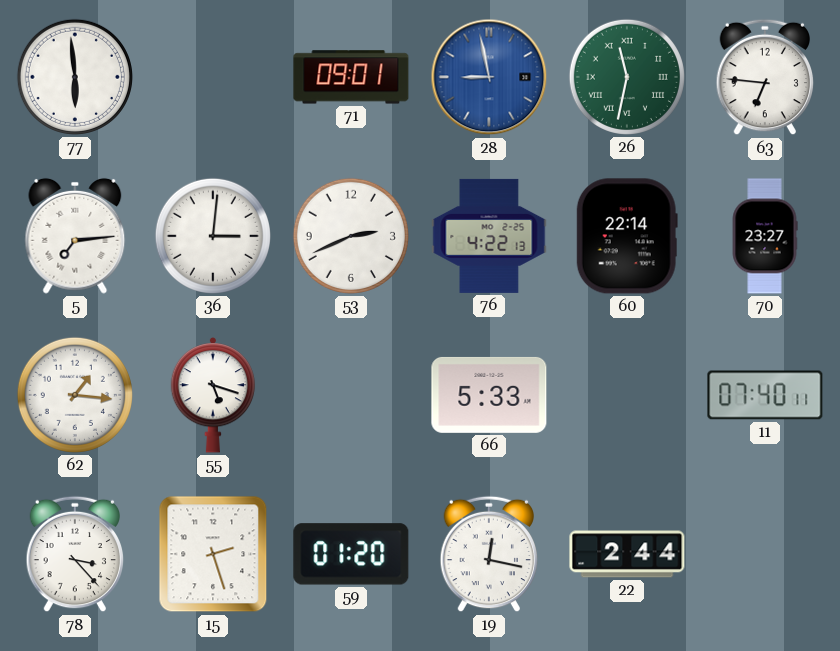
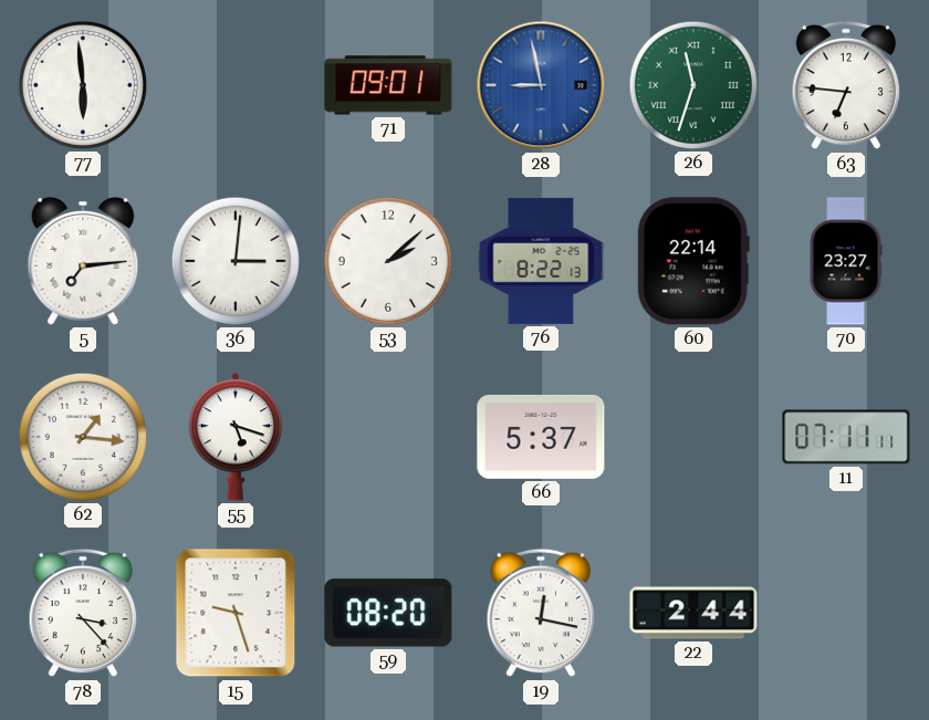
26: 11:32 -> 11:33
53: 2:41 -> 2:08
76: 4:22 -> 8:22
66: 5:33 -> 5:37
11: 07:40 -> 07:11
15: 2:27 -> 9:27
59: 01:20 -> 08:20
